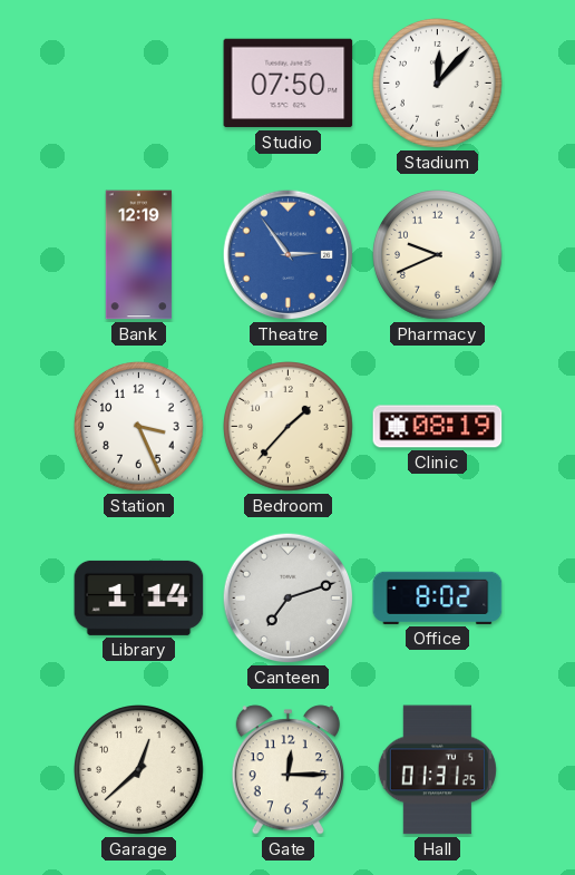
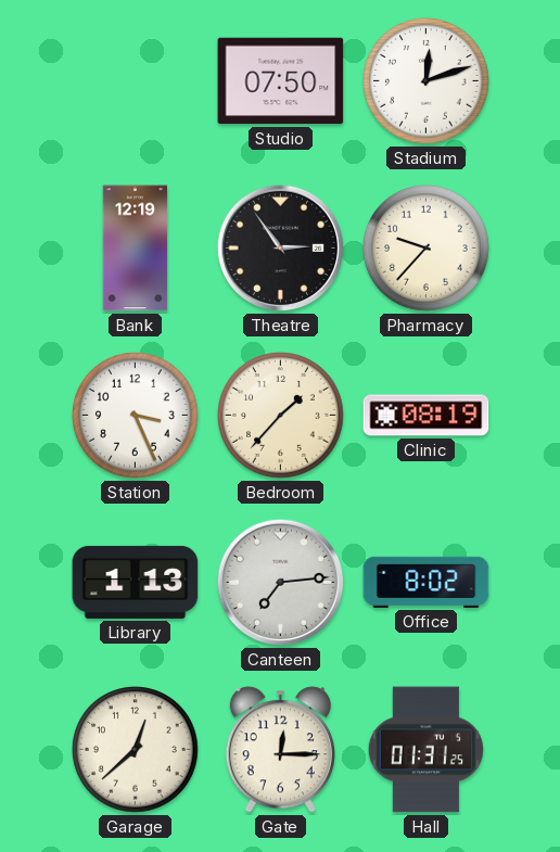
Stadium: 12:07 -> 12:12
Theatre dial: blue -> black
Pharmacy: 9:41 -> 9:37
Library: 1:14 -> 1:13
Canteen: 7:12 -> 7:14
